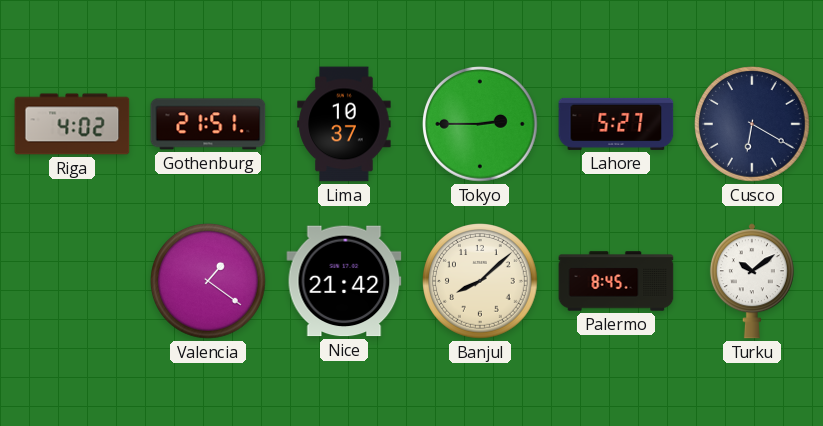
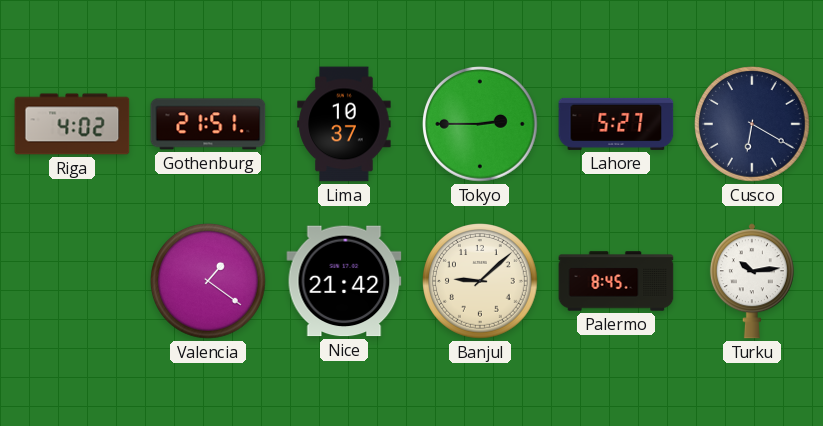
Banjul: 8:08 -> 9:08
Turku: 10:09 -> 10:14
